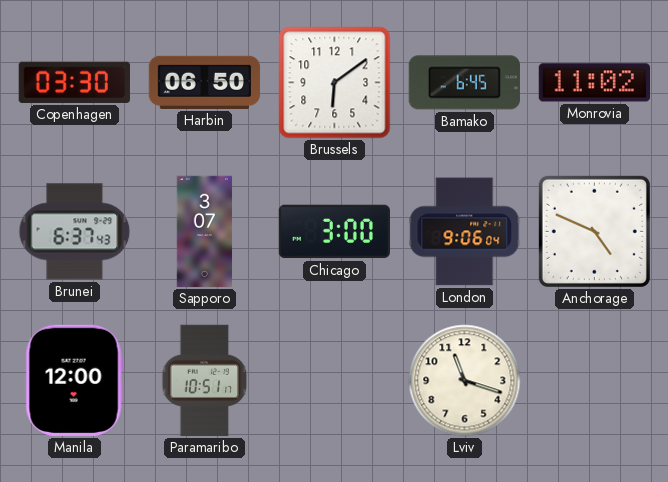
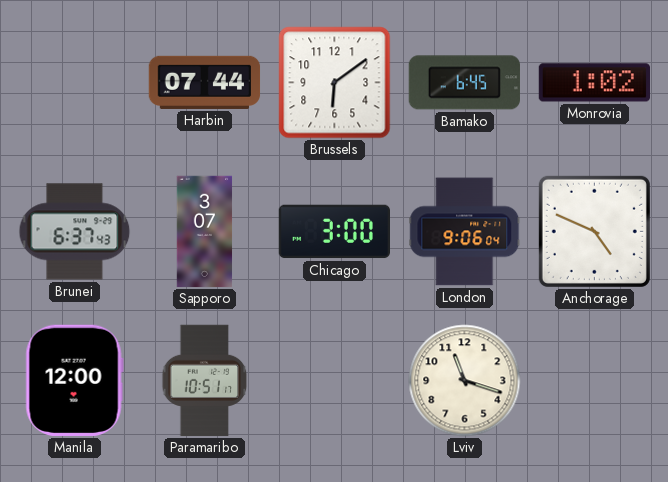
Copenhagen: 03:30 -> none
Harbin: 06:50 -> 07:44
Monrovia: 11:02 -> 1:02
